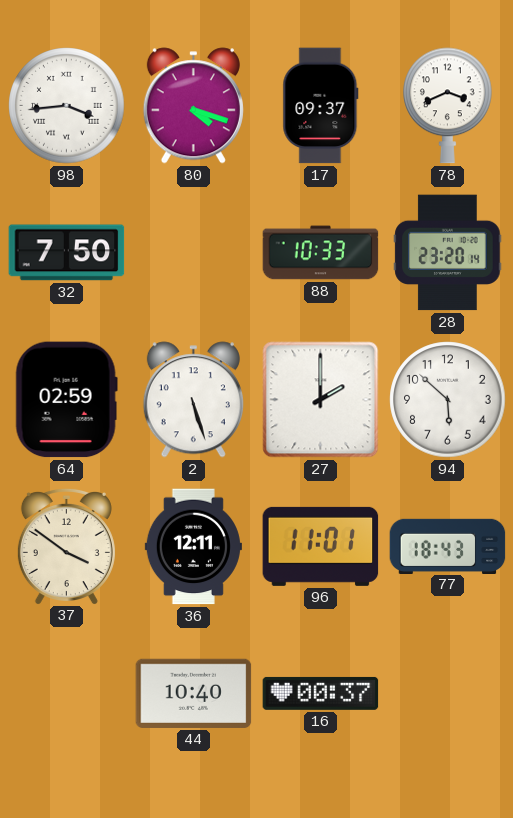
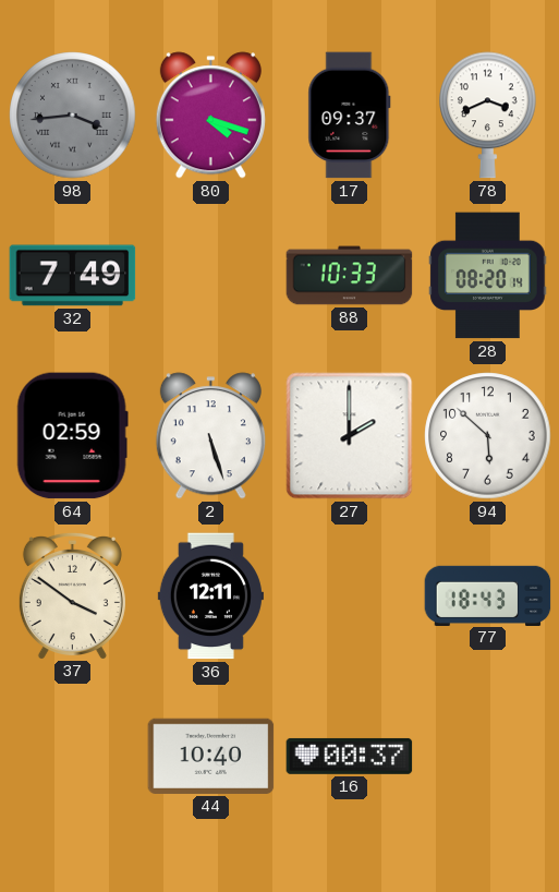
98 dial: white -> grey
32: 7:50 -> 7:49
28: 23:20 -> 08:20
96: 11:01 -> none
